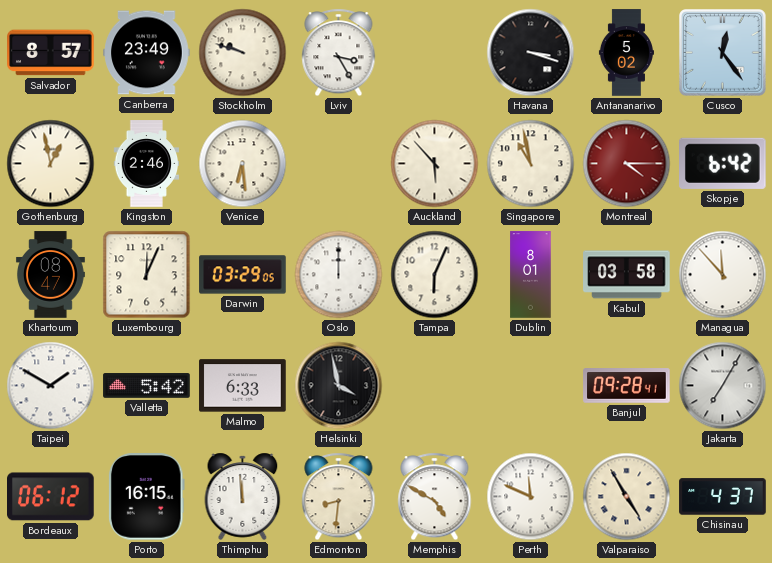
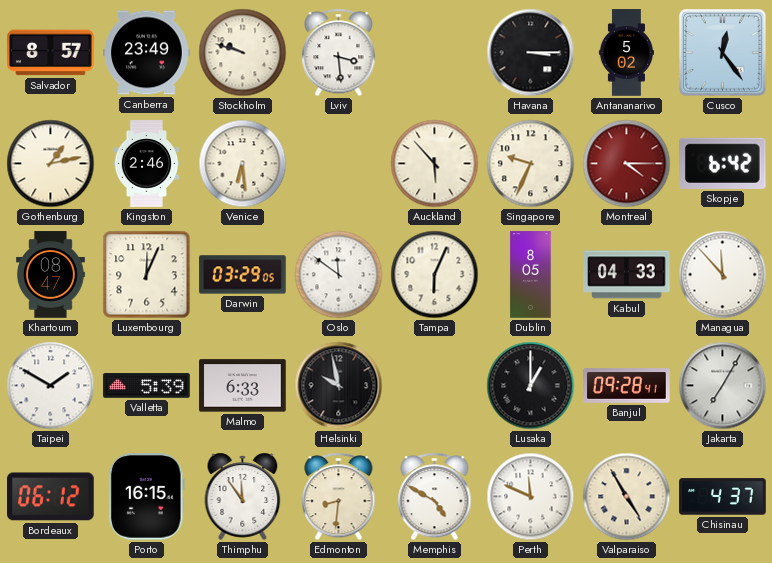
Lviv: 3:25 -> 3:29
Havana: 3:18 -> 3:15
Gothenburg: 12:58 -> 1:13
Singapore: 10:58 -> 9:34
Oslo: 12:00 -> 11:51
Dublin: 8:01 -> 8:05
Kabul: 03:58 -> 04:33
Valletta: 5:42 -> 5:39
Helsinki: 3:58 -> 9:58
Lusaka: none -> 1:00
Thimphu: 11:59 -> 11:54
